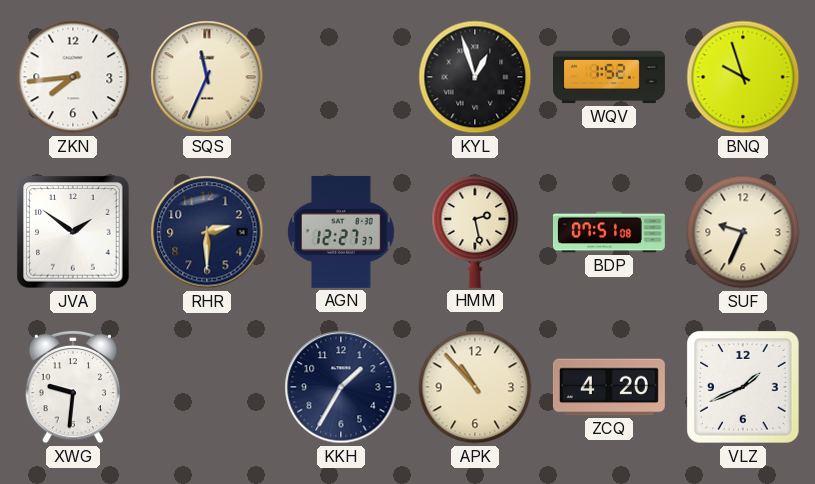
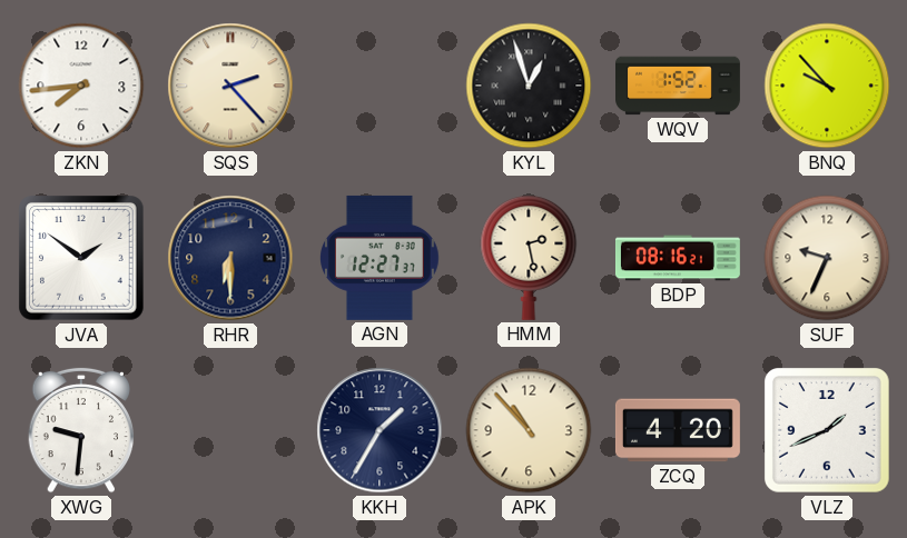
SQS: 11:34 -> 2:23
BNQ: 9:57 -> 9:53
RHR: 2:30 -> 6:30
BDP: 07:51 -> 08:16
